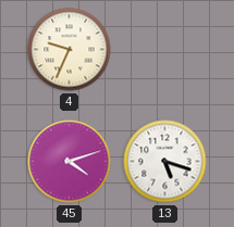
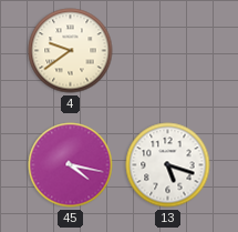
4: 9:34 -> 9:39
45: 4:12 -> 4:17
